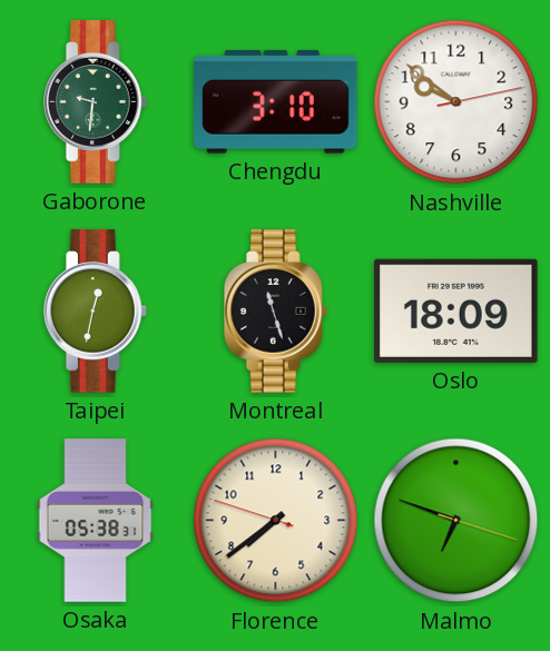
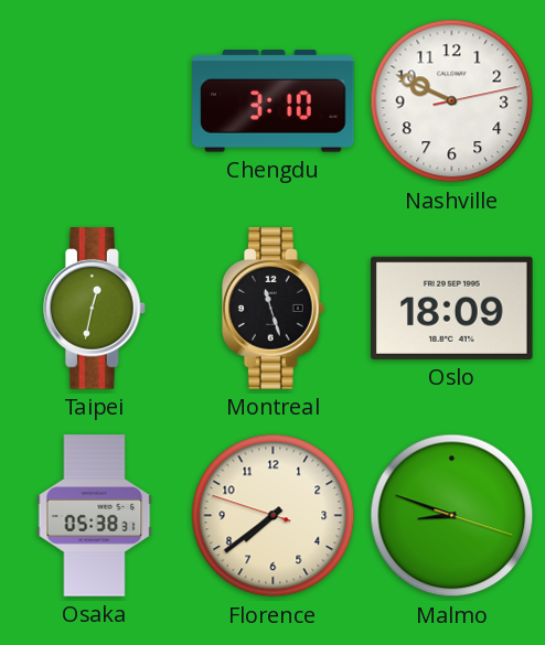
Gaborone: 9:31 -> none
Nashville: 9:51 -> 9:49
Malmo: 6:48 -> 8:48
